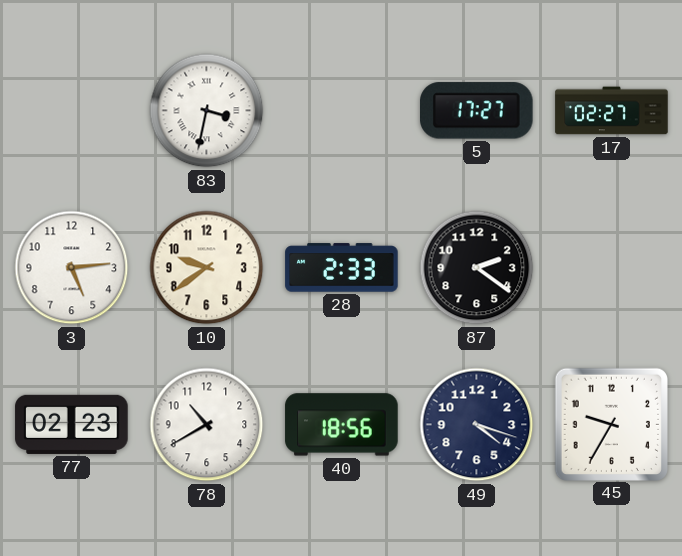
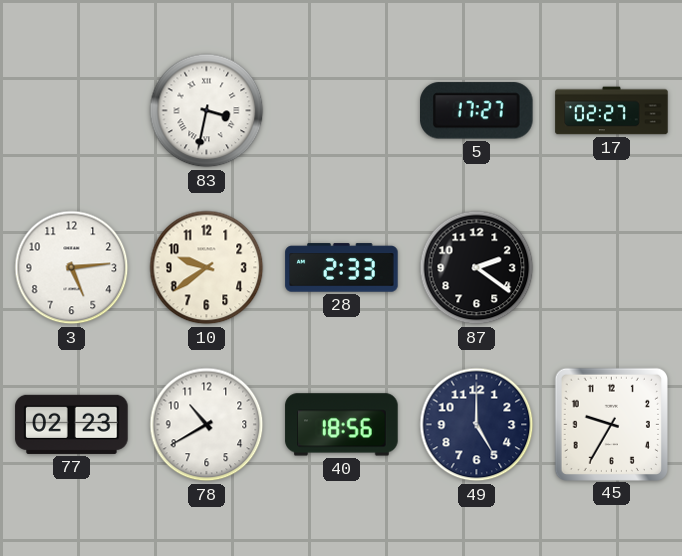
49: 4:18 -> 5:00
